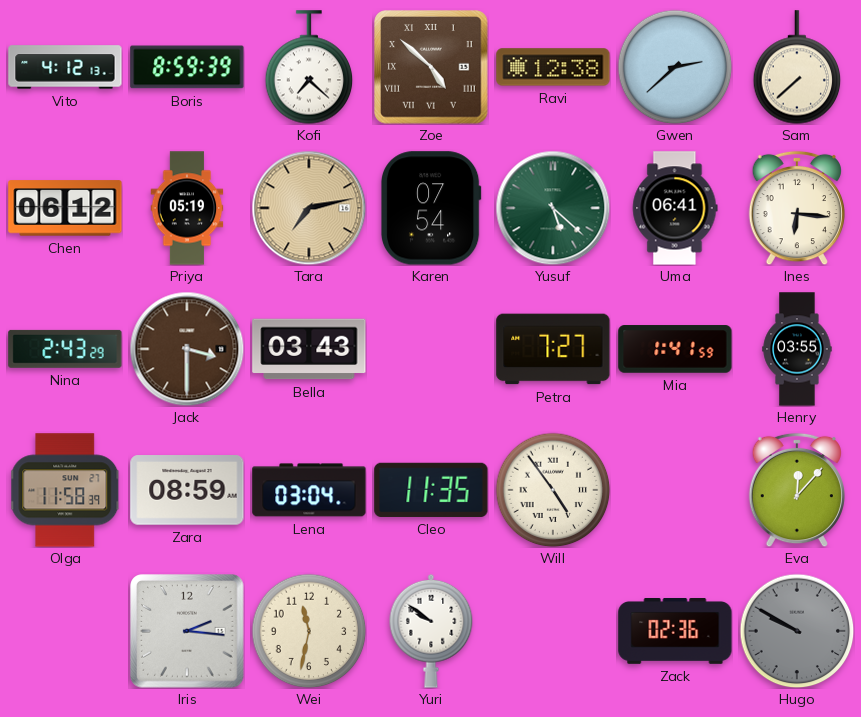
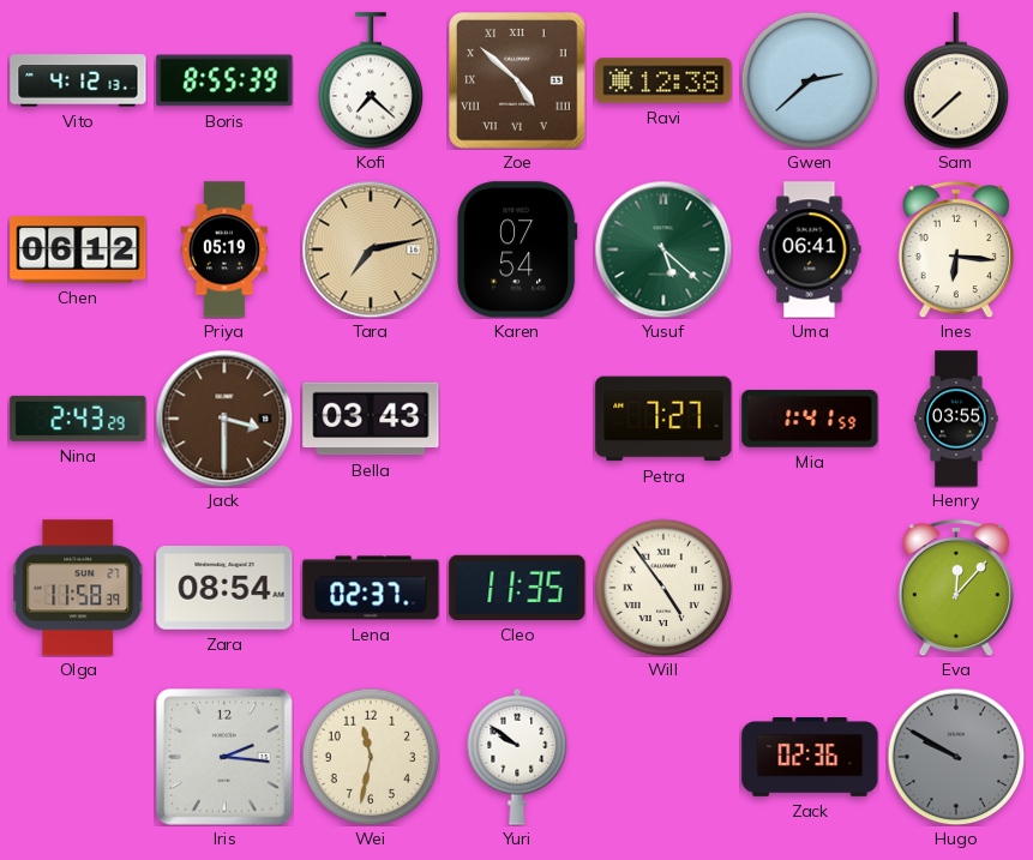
Boris: 8:59 -> 8:55
Zara: 08:59 -> 08:54
Lena: 03:04 -> 02:37
